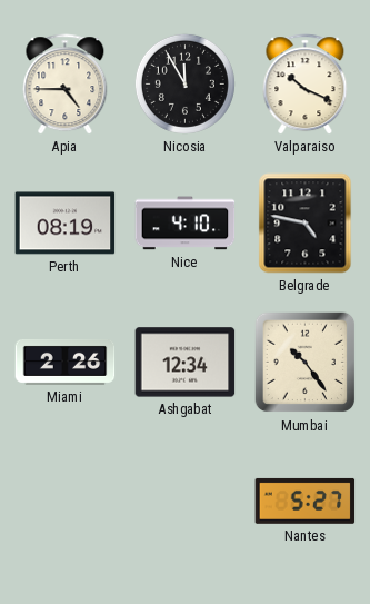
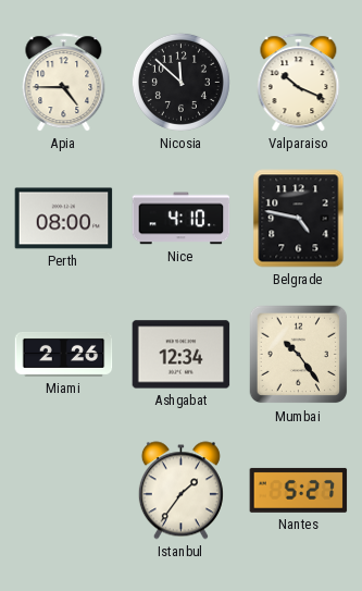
Nicosia: 11:55 -> 11:52
Perth: 08:19 -> 08:00
Istanbul: none -> 1:36
